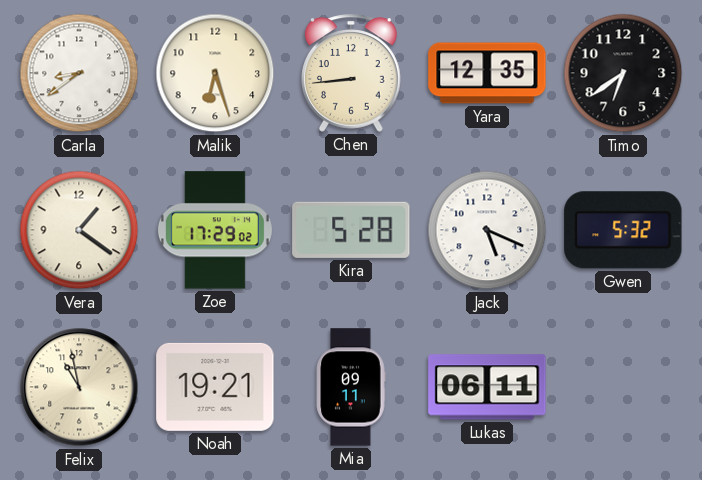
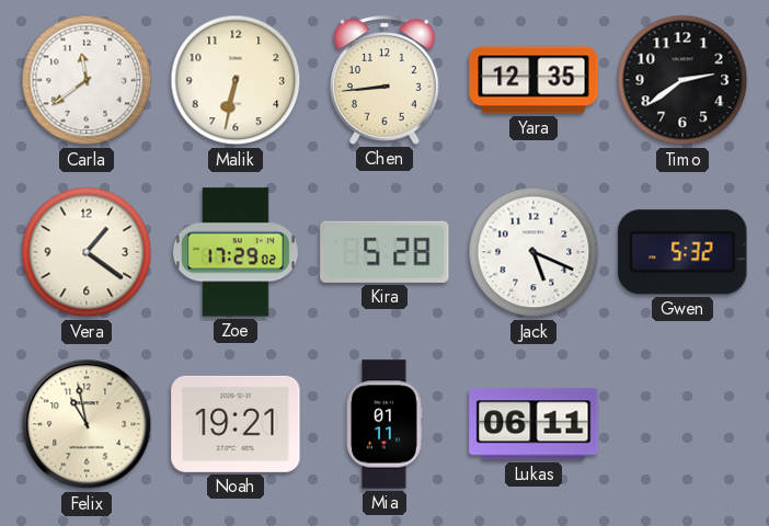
Carla: 8:39 -> 11:39
Malik: 6:27 -> 6:32
Timo: 6:39 -> 2:39
Mia: 09:11 -> 01:11
